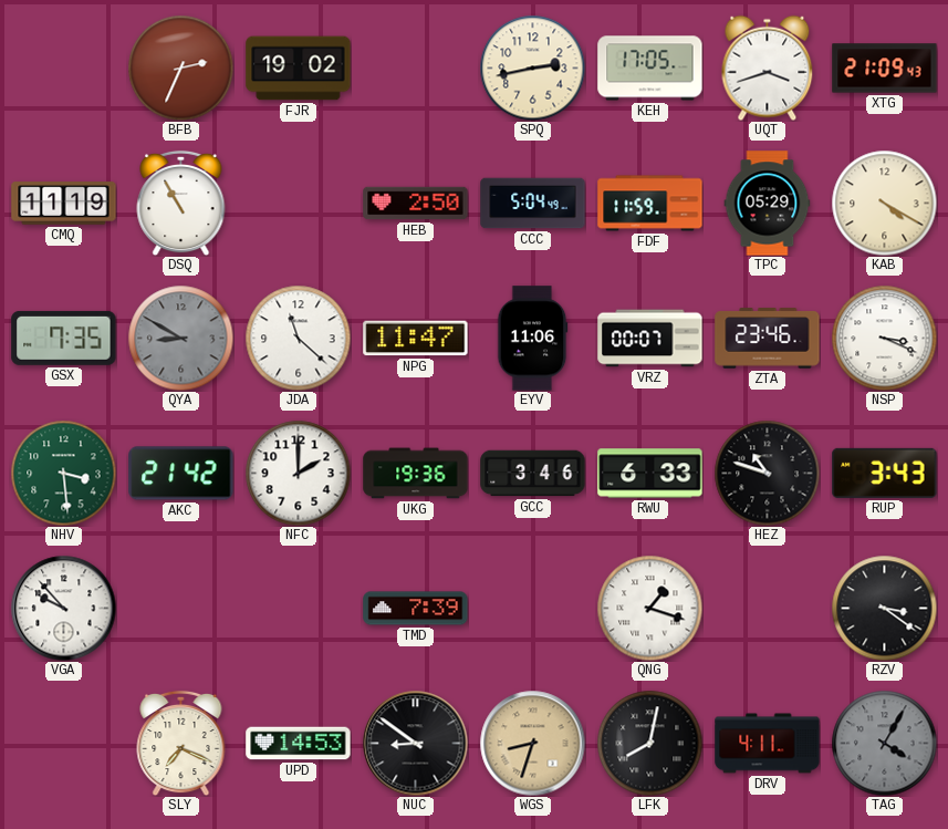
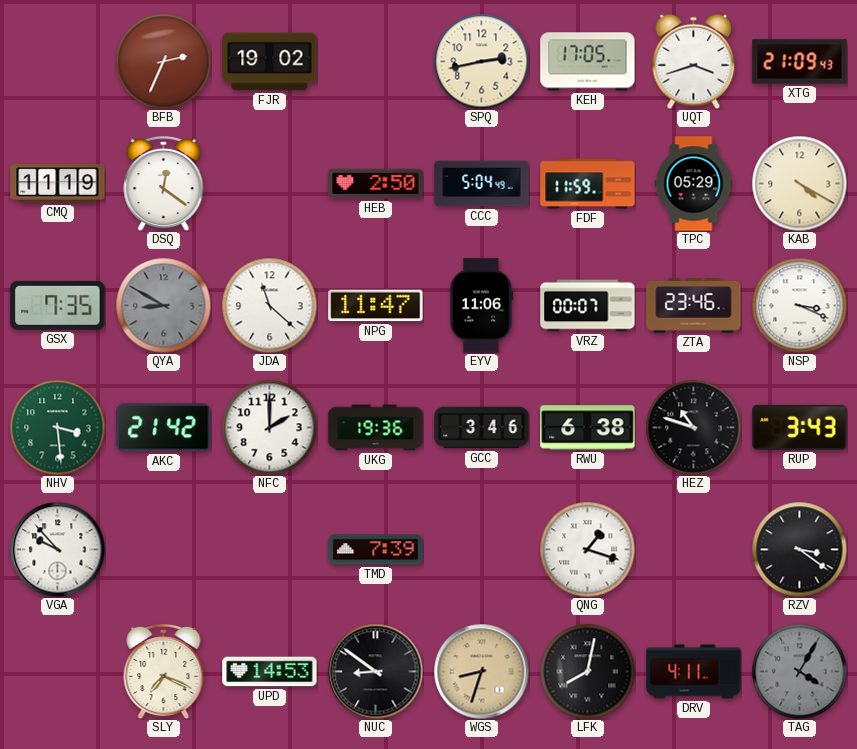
DSQ: 10:55 -> 12:21
RWU: 6:33 -> 6:38
